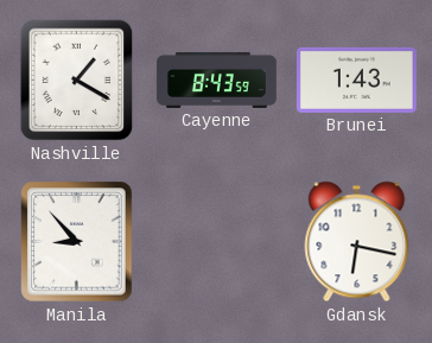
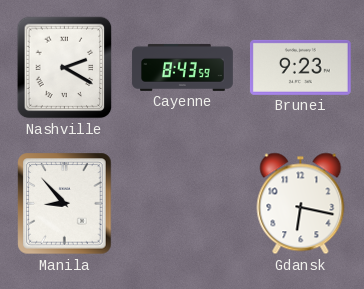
Nashville: 1:20 -> 2:20
Brunei: 1:43 -> 9:23
